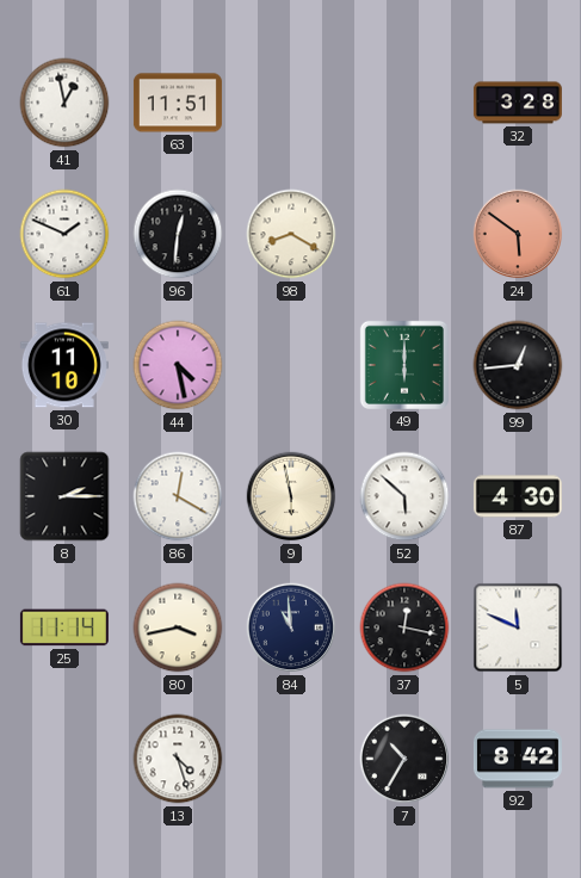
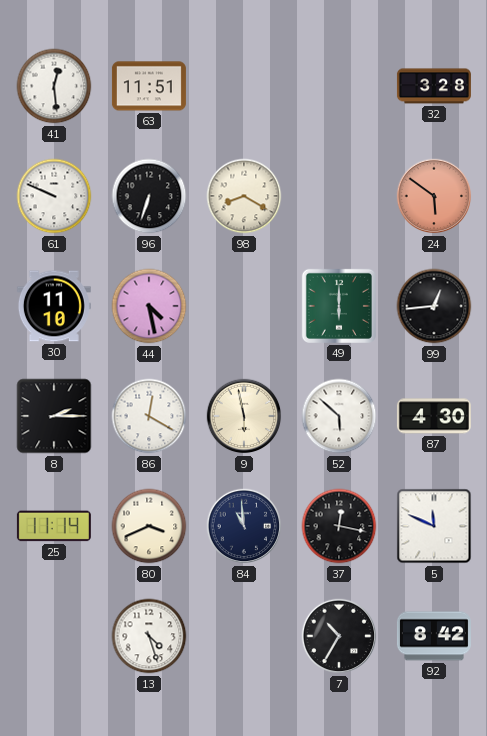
41: 12:58 -> 12:29
61: 1:49 -> 9:49
96: 12:31 -> 6:33
80: 3:43 -> 3:41
